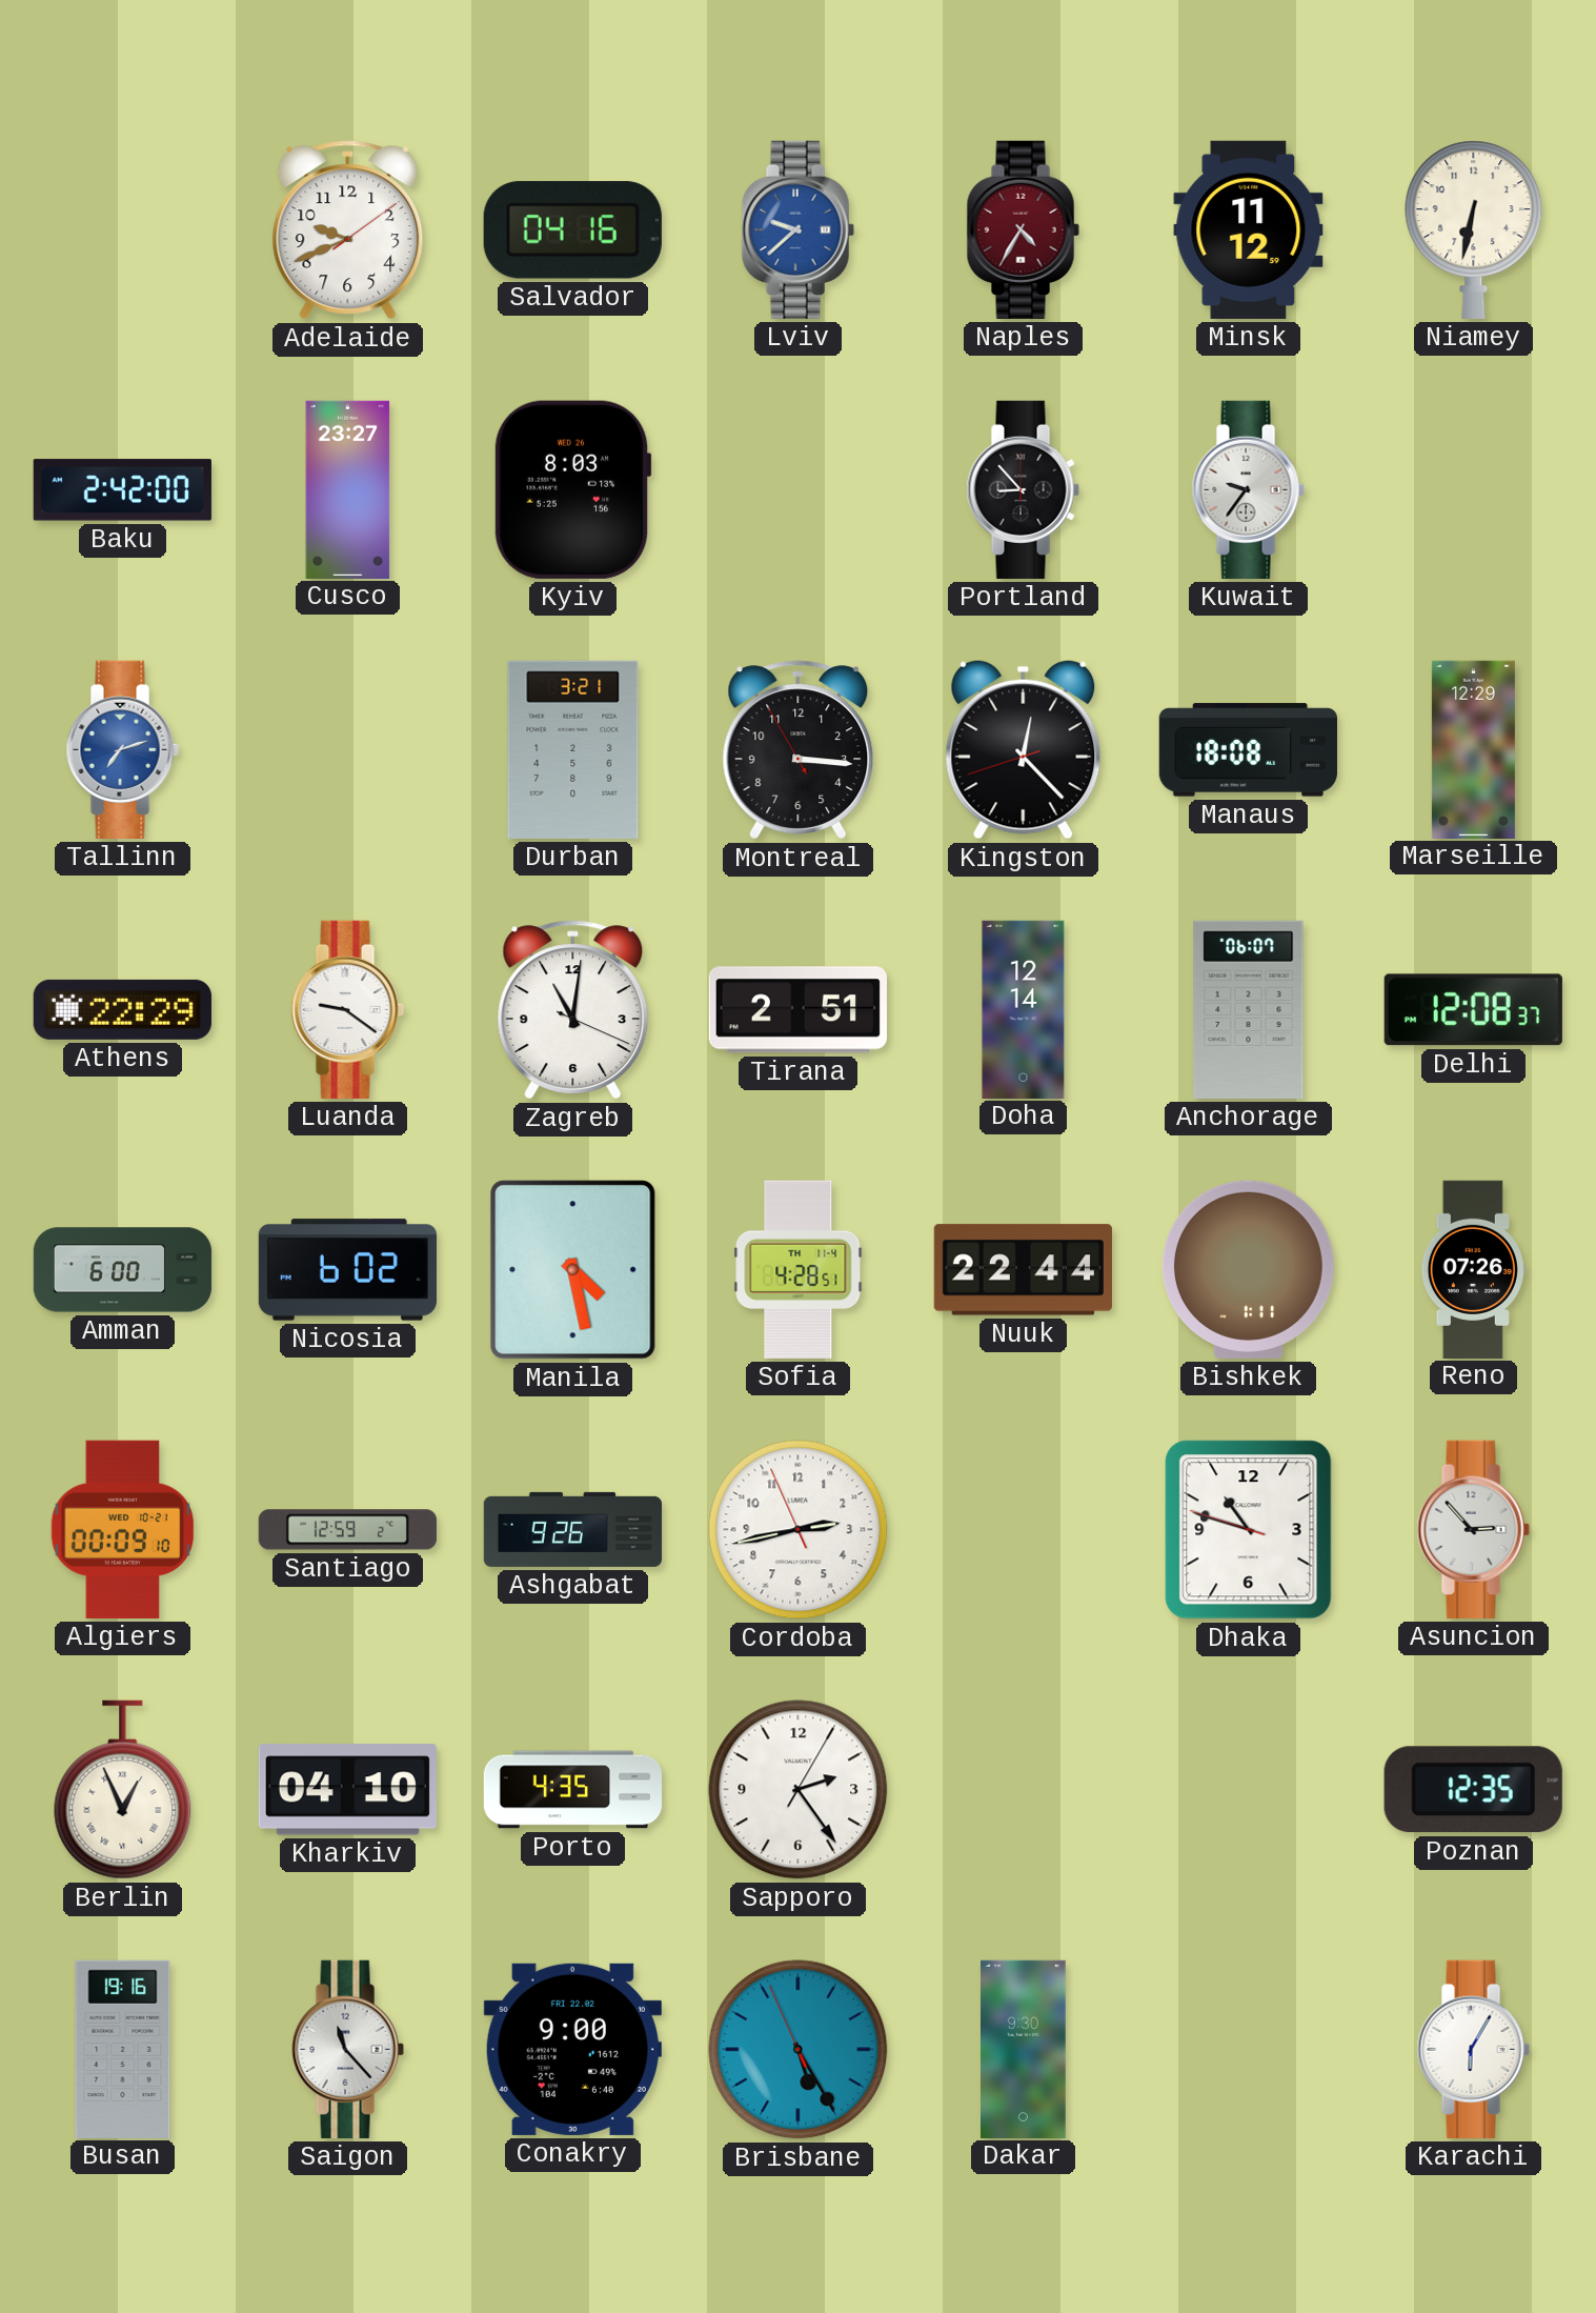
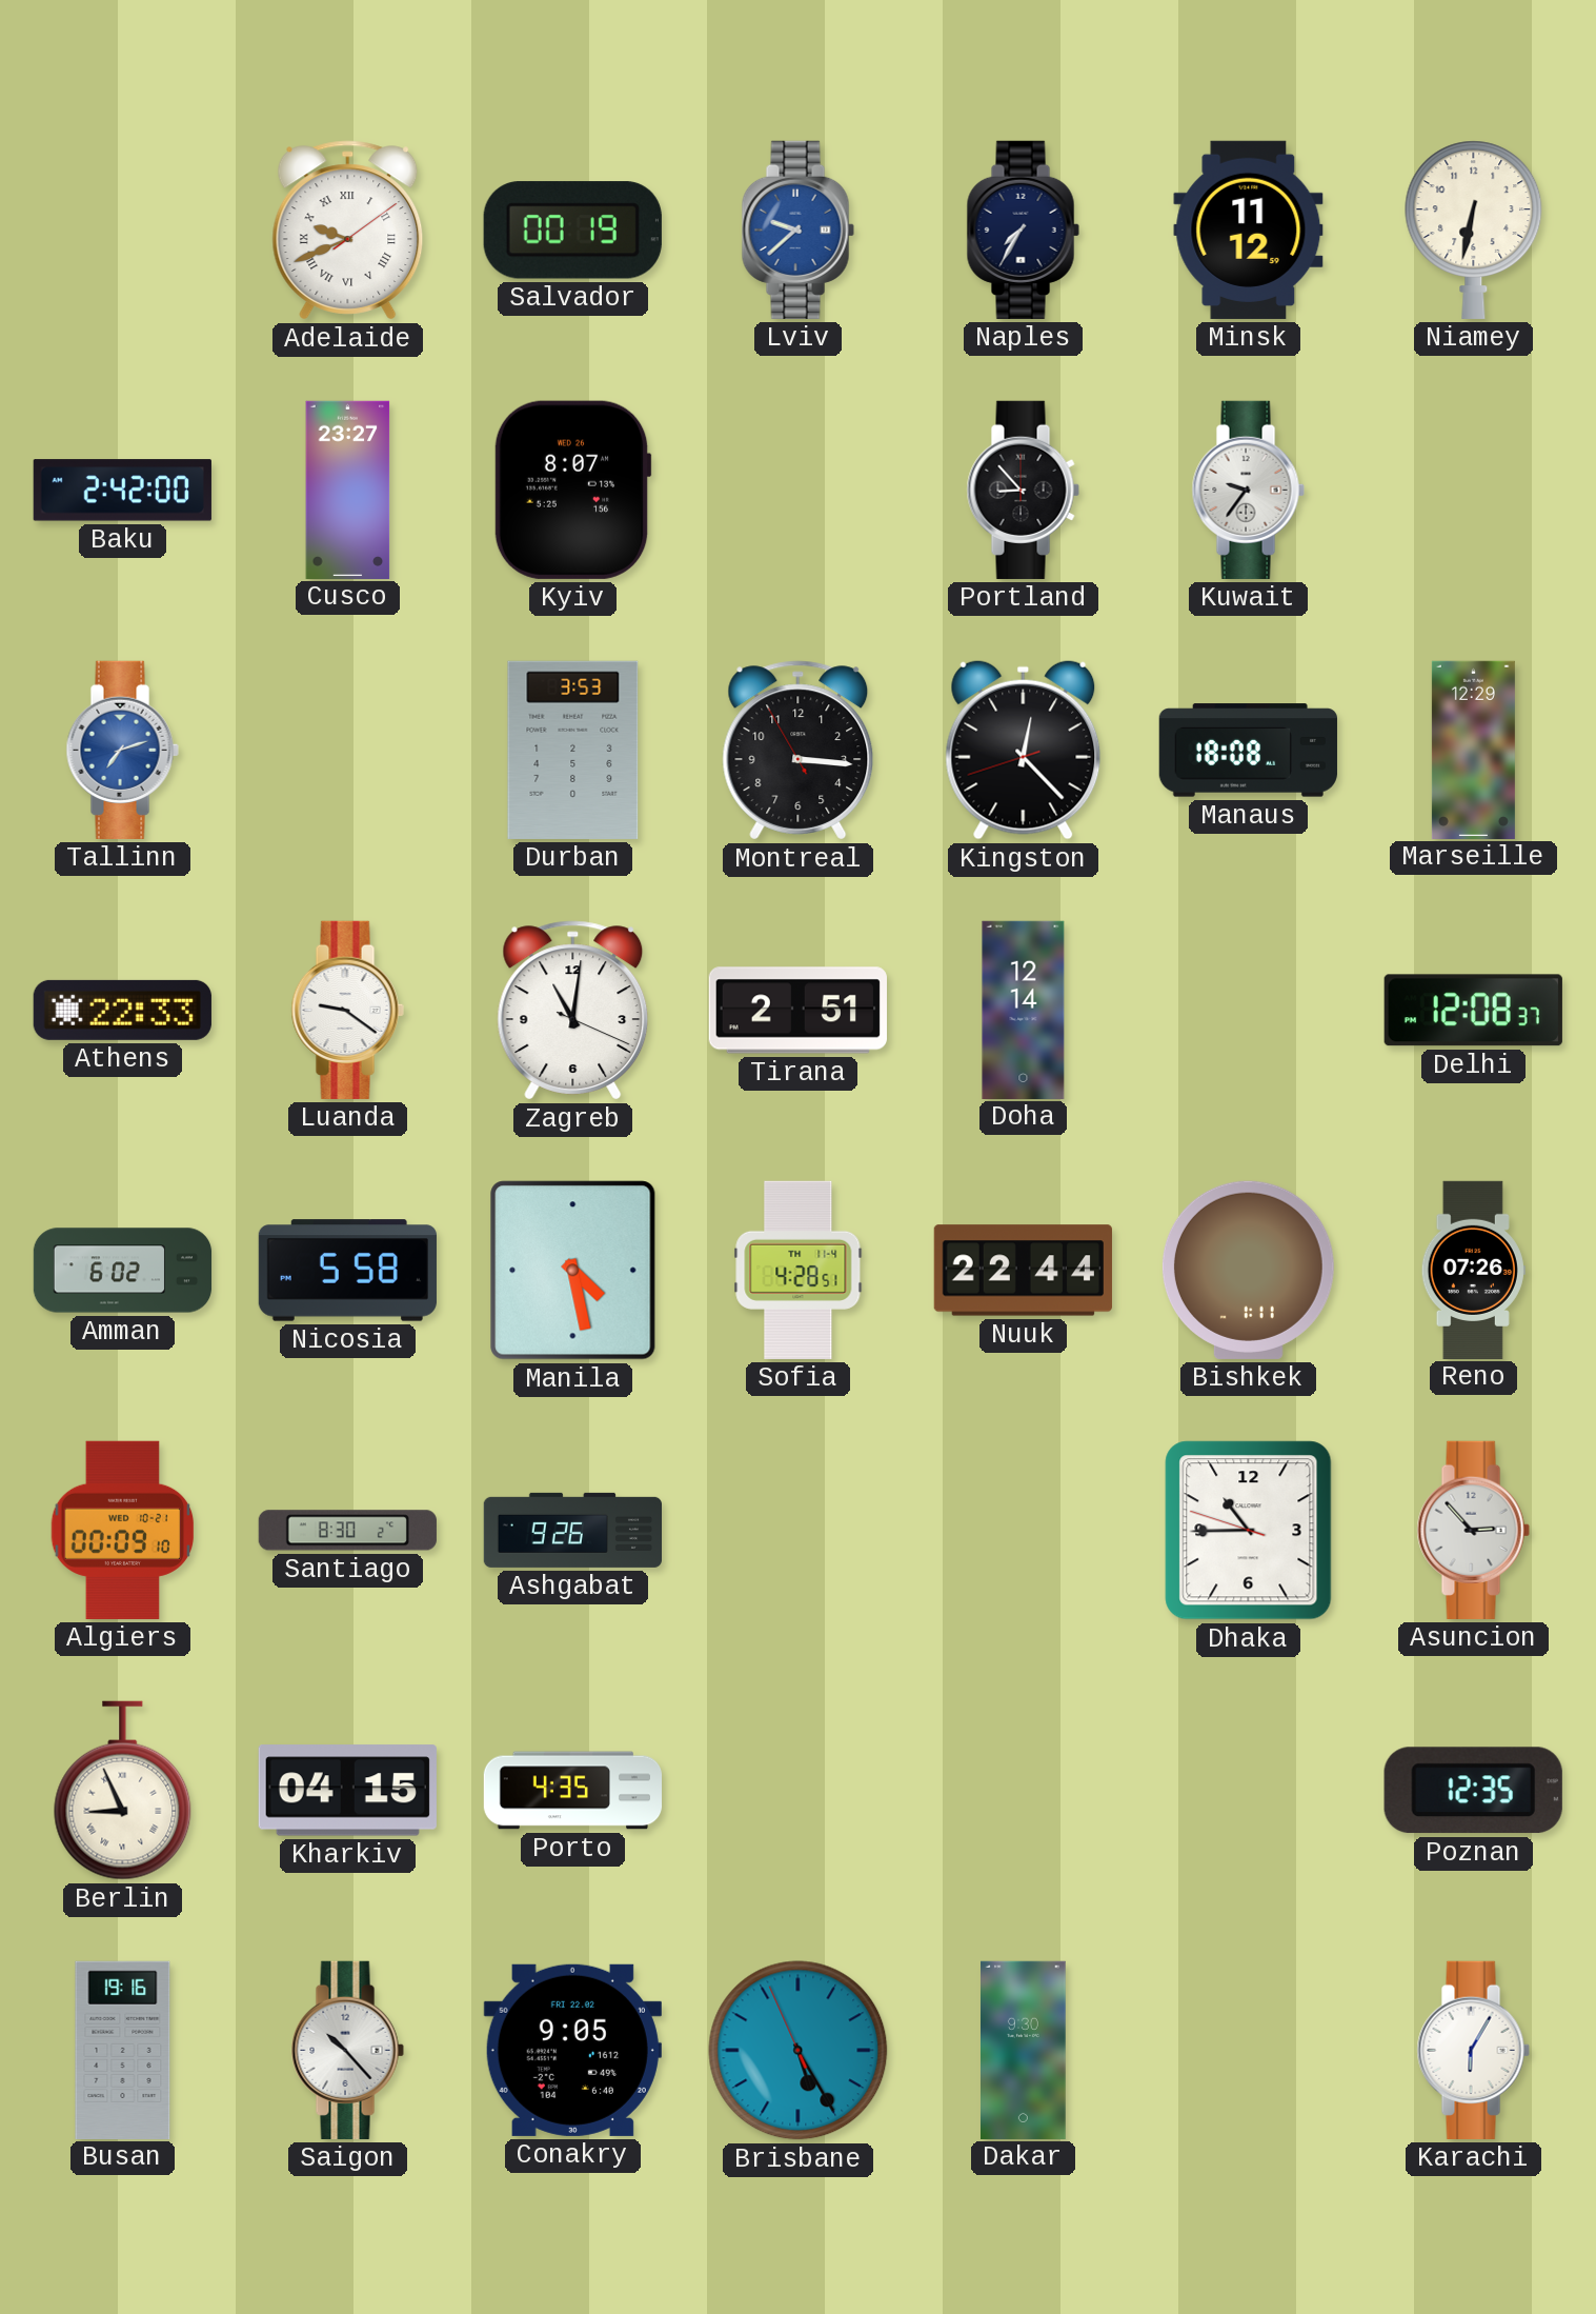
Adelaide numerals: Arabic -> Roman
Salvador: 04:16 -> 00:19
Naples: 4:35 -> 7:35
Naples dial: burgundy -> navy
Kyiv: 8:03 -> 8:07
Durban: 3:21 -> 3:53
Athens: 22:29 -> 22:33
Anchorage: 06:07 -> none
Amman: 6:00 -> 6:02
Nicosia: 6:02 -> 5:58
Santiago: 12:59 -> 8:30
Cordoba: 2:42 -> none
Dhaka: 10:47 -> 10:44
Berlin: 12:56 -> 8:56
Kharkiv: 04:10 -> 04:15
Sapporo: 2:24 -> none
Saigon: 11:23 -> 10:23
Conakry: 9:00 -> 9:05
